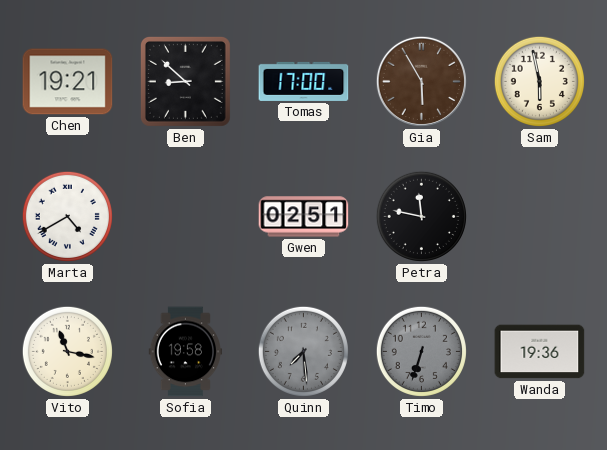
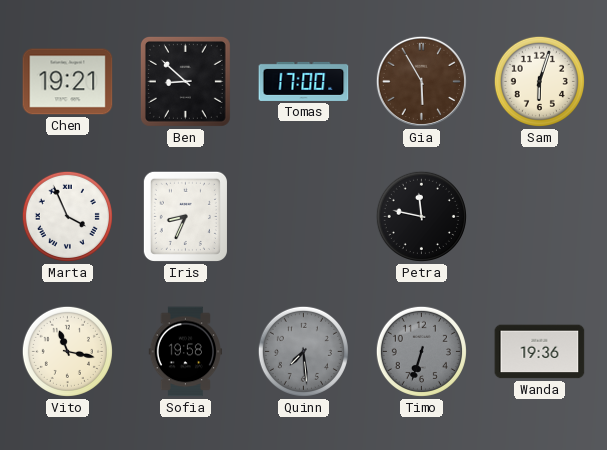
Sam: 5:58 -> 6:03
Marta: 4:40 -> 3:56
Iris: none -> 8:34
Gwen: 02:51 -> none
